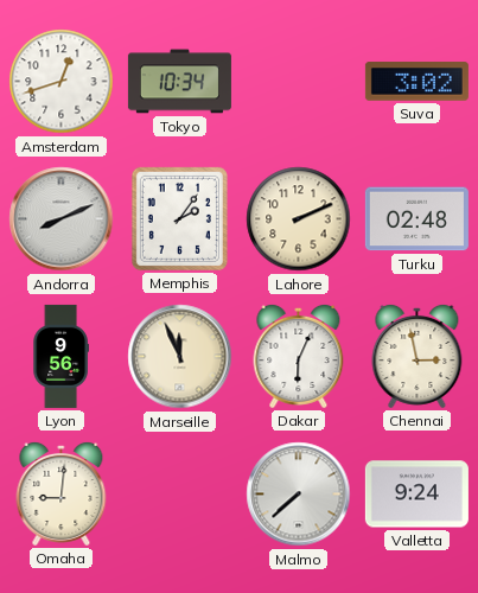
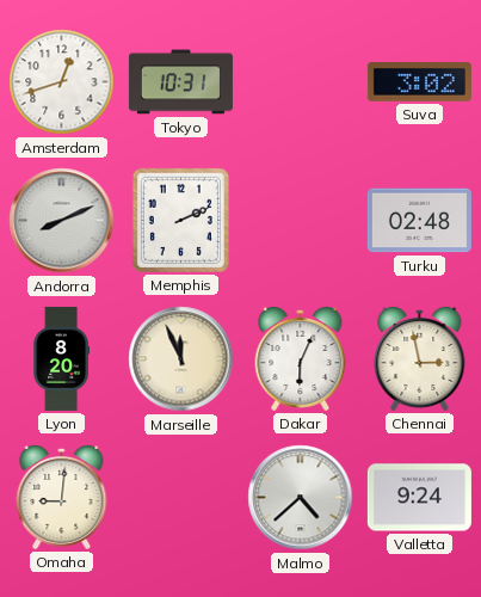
Tokyo: 10:34 -> 10:31
Memphis: 2:06 -> 2:11
Lahore: 2:11 -> none
Lyon: 9:56 -> 8:20
Malmo: 7:38 -> 4:38
